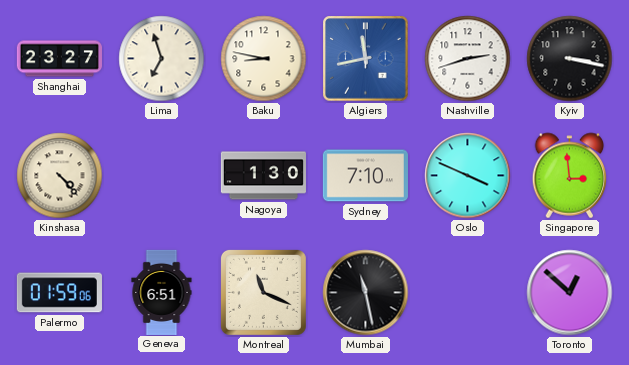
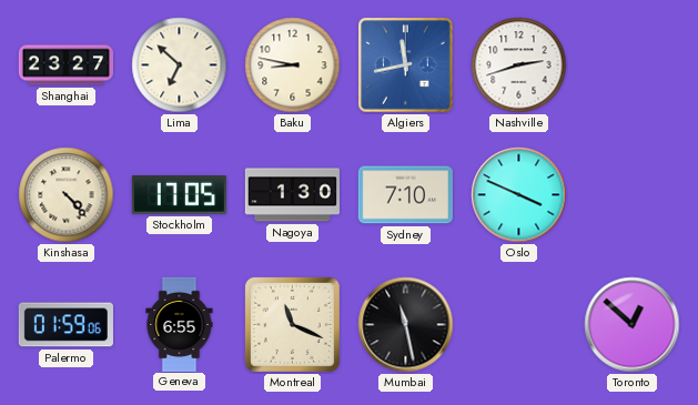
Lima: 6:57 -> 6:52
Kyiv: 3:17 -> none
Stockholm: none -> 17:05
Singapore: 2:59 -> none
Geneva: 6:51 -> 6:55
